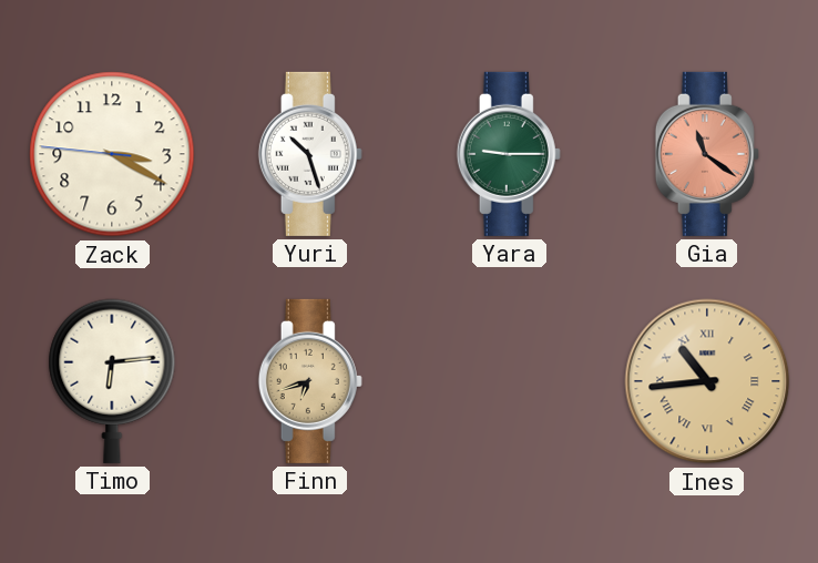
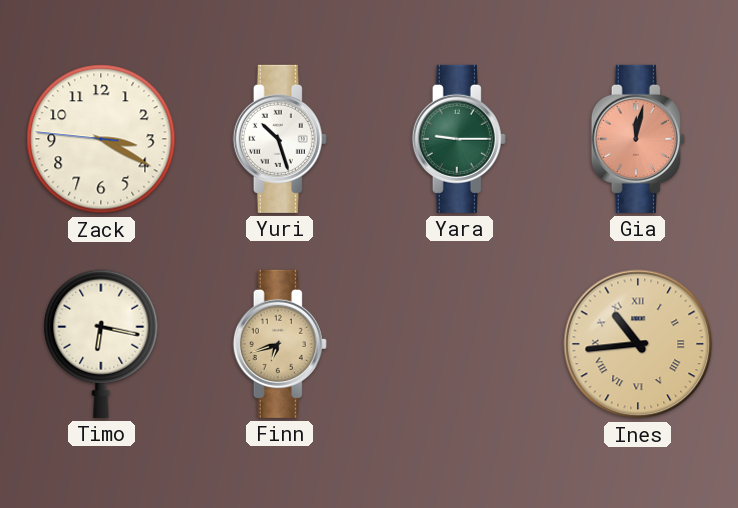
Gia: 11:21 -> 12:02
Timo: 6:14 -> 6:17
